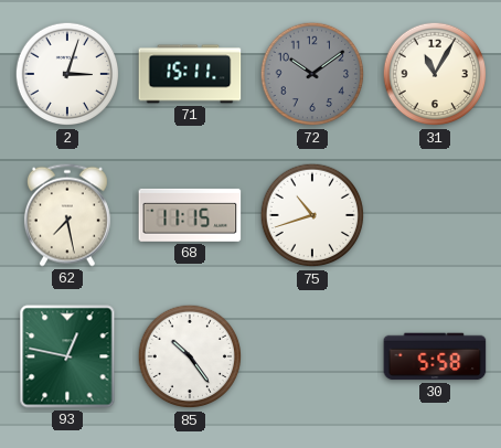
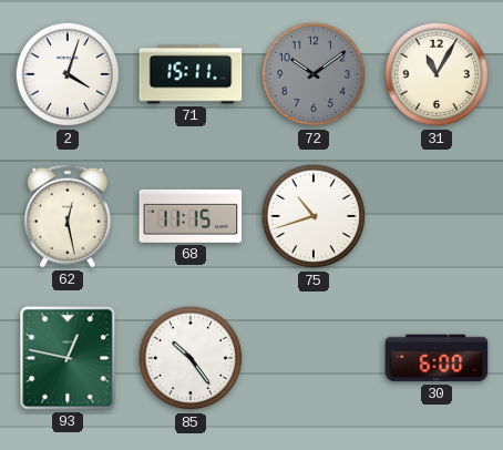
2: 3:03 -> 4:03
62: 7:28 -> 12:28
30: 5:58 -> 6:00
